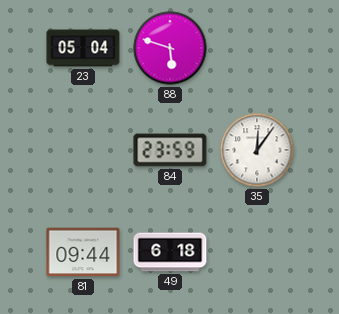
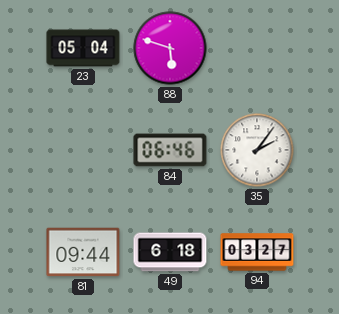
84: 23:59 -> 06:46
35: 12:06 -> 2:06
94: none -> 03:27
